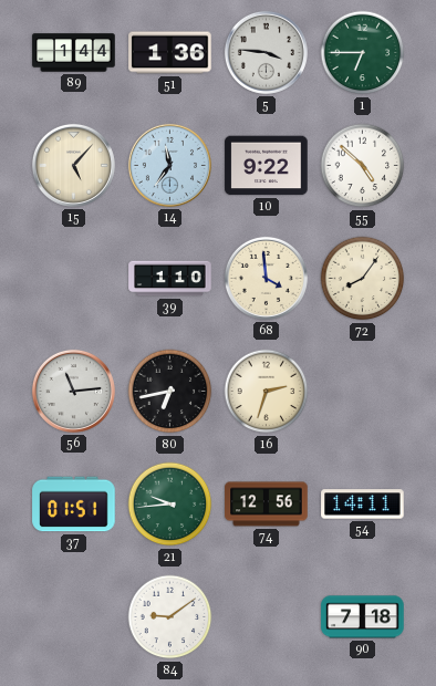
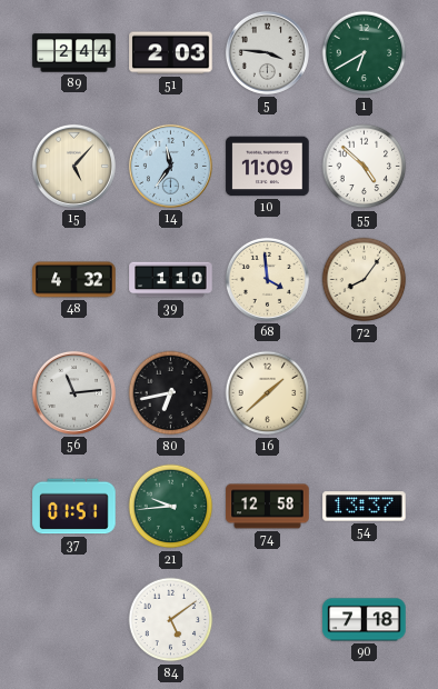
89: 1:44 -> 2:44
51: 1:36 -> 2:03
1: 6:45 -> 6:40
10: 9:22 -> 11:09
48: none -> 4:32
16: 2:33 -> 1:38
74: 12:56 -> 12:58
54: 14:11 -> 13:37
84: 9:09 -> 5:09
